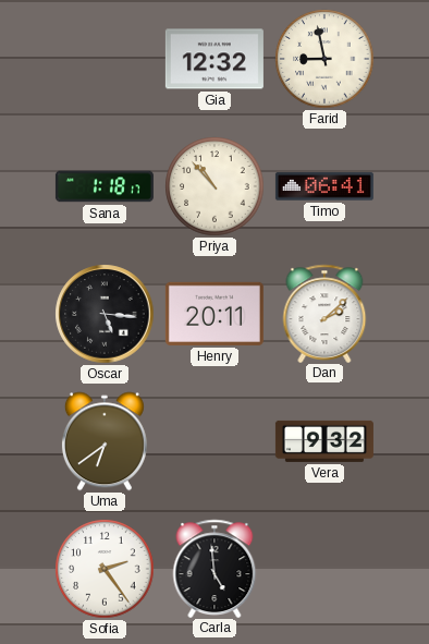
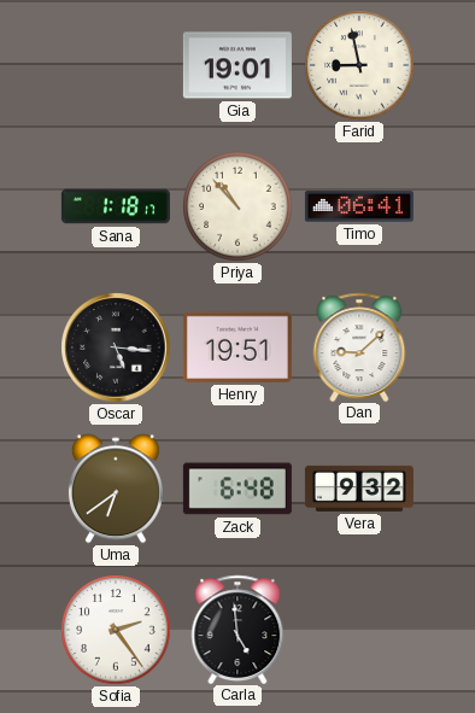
Gia: 12:32 -> 19:01
Henry: 20:11 -> 19:51
Dan: 2:08 -> 9:08
Zack: none -> 6:48
